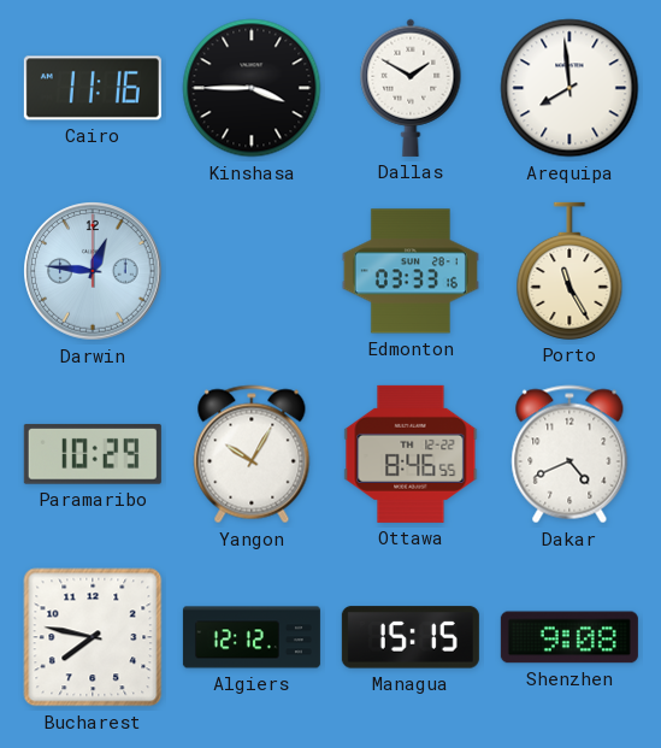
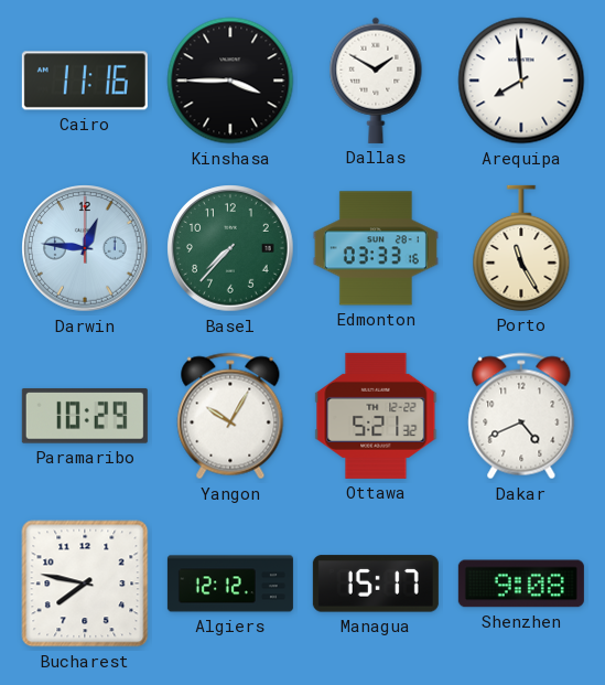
Basel: none -> 7:37
Ottawa: 8:46 -> 5:21
Managua: 15:15 -> 15:17
